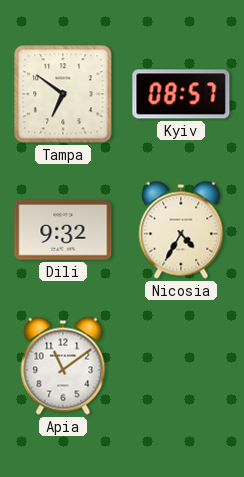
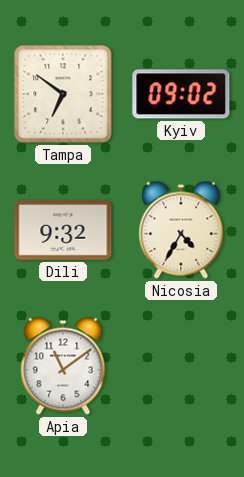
Kyiv: 08:57 -> 09:02
